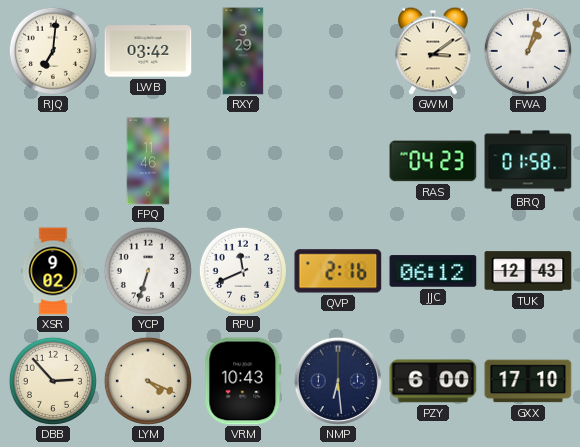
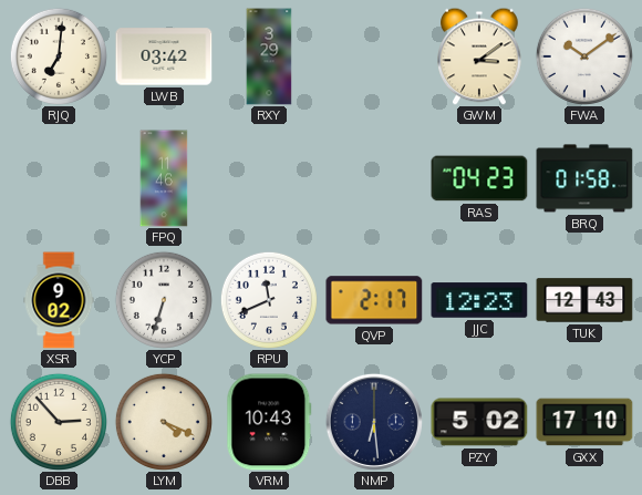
FWA: 1:03 -> 10:09
QVP: 2:16 -> 2:17
JJC: 06:12 -> 12:23
PZY: 6:00 -> 5:02
